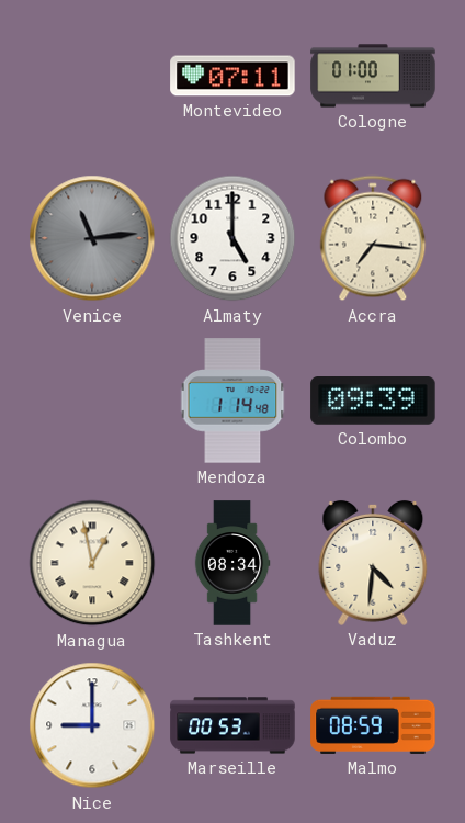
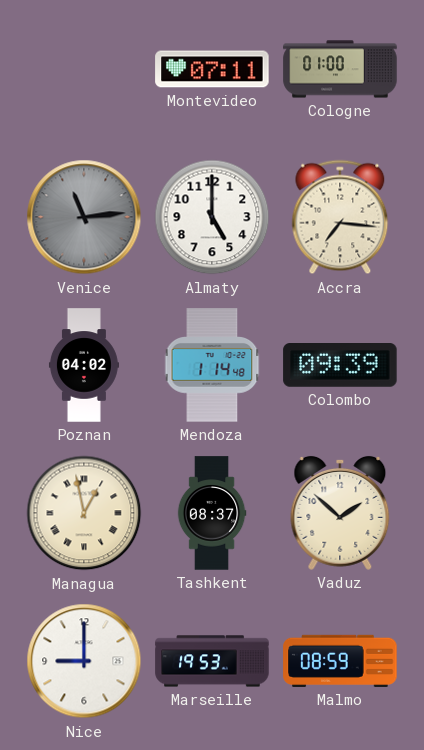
Poznan: none -> 04:02
Tashkent: 08:34 -> 08:37
Vaduz: 4:31 -> 1:52
Marseille: 00:53 -> 19:53
